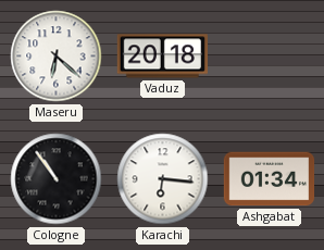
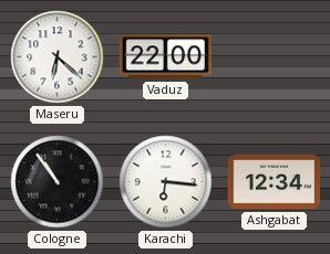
Vaduz: 20:18 -> 22:00
Ashgabat: 01:34 -> 12:34
